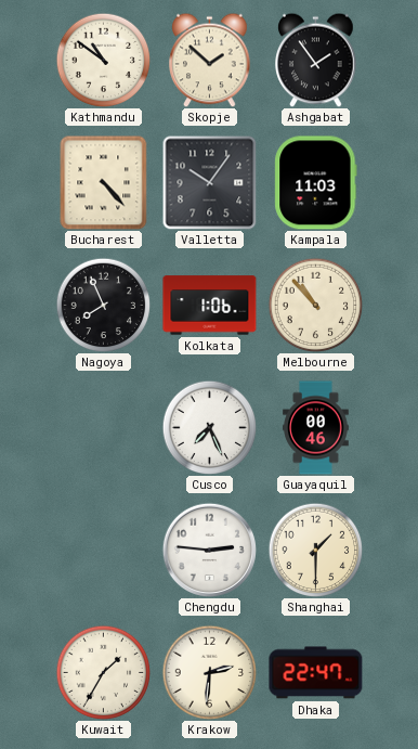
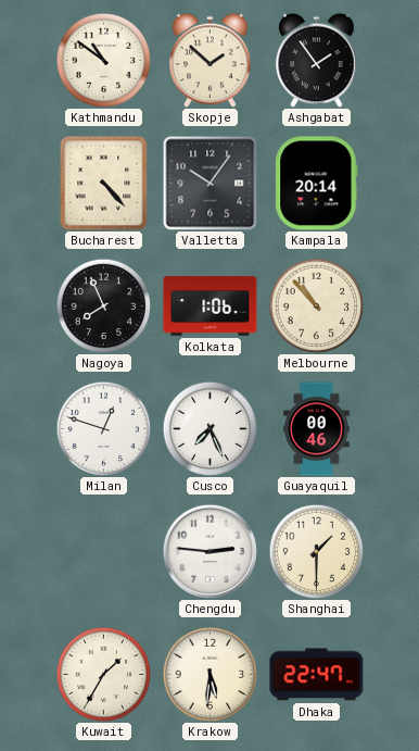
Kampala: 11:03 -> 20:14
Milan: none -> 12:48
Krakow: 2:31 -> 5:31
